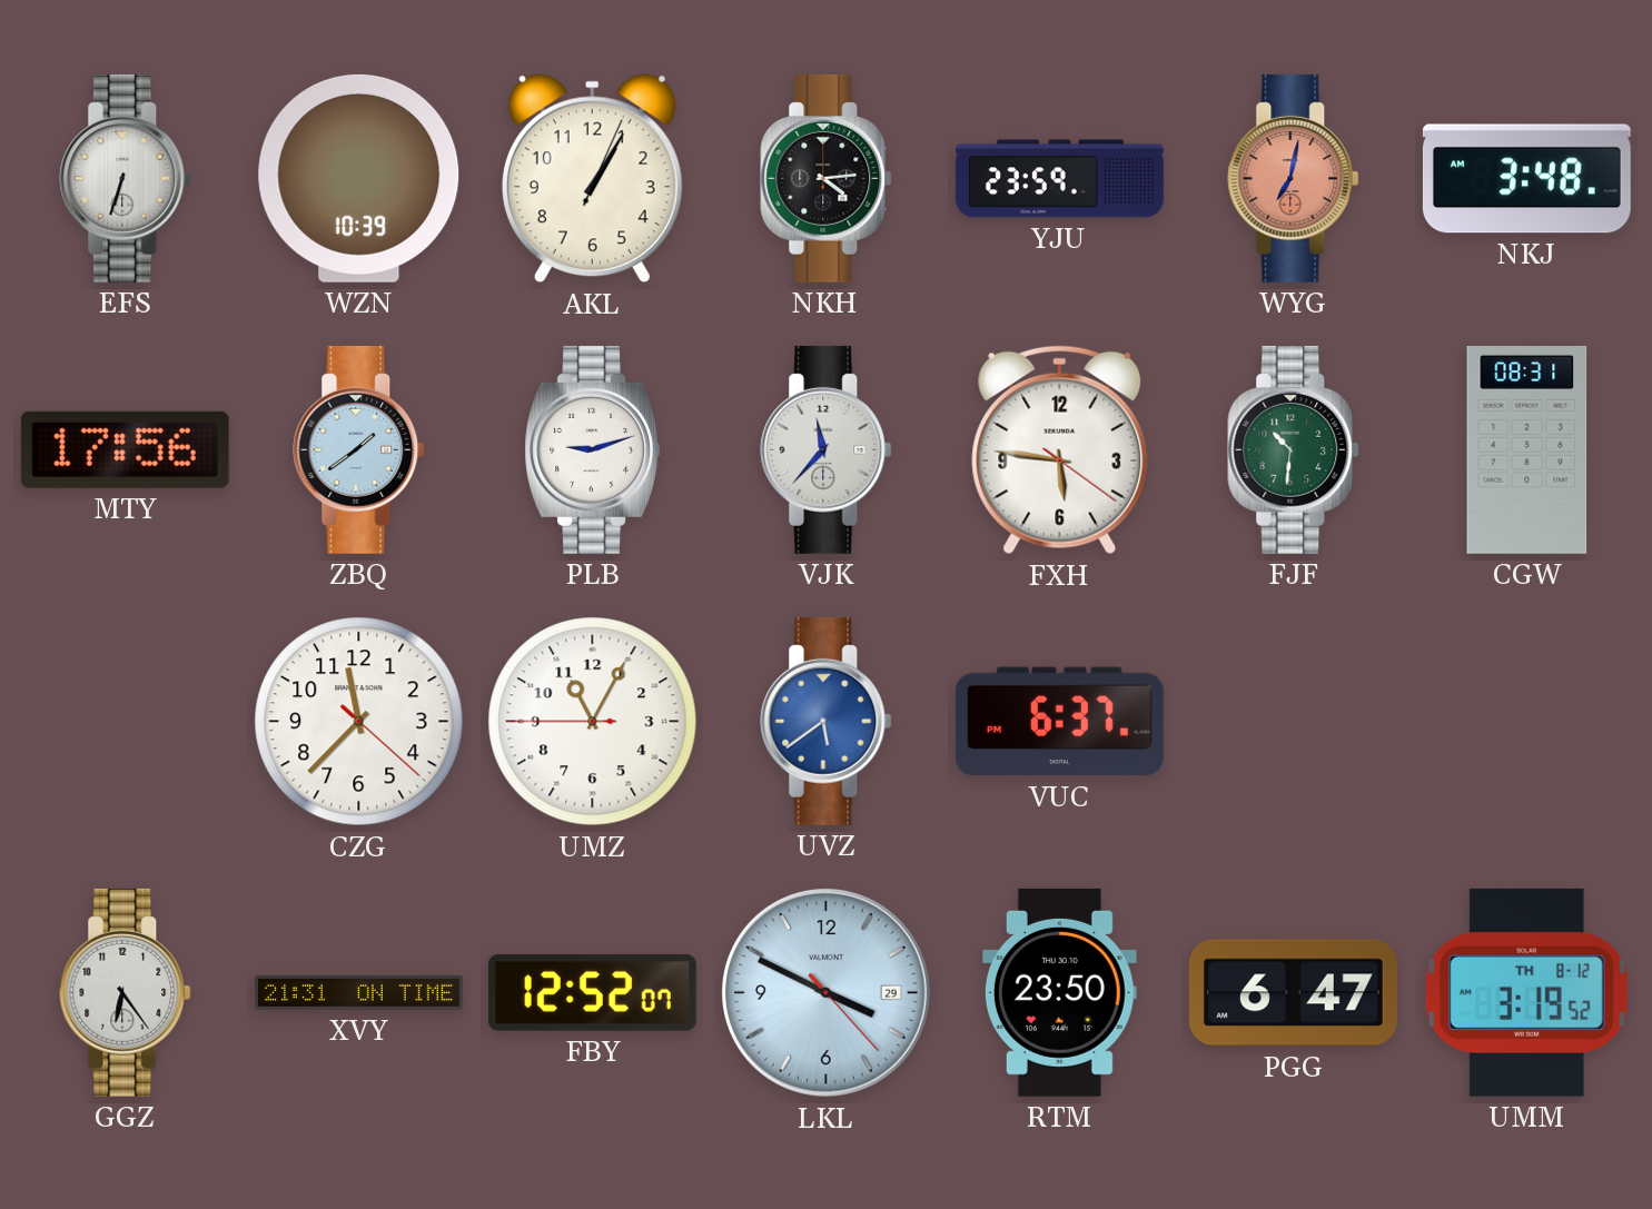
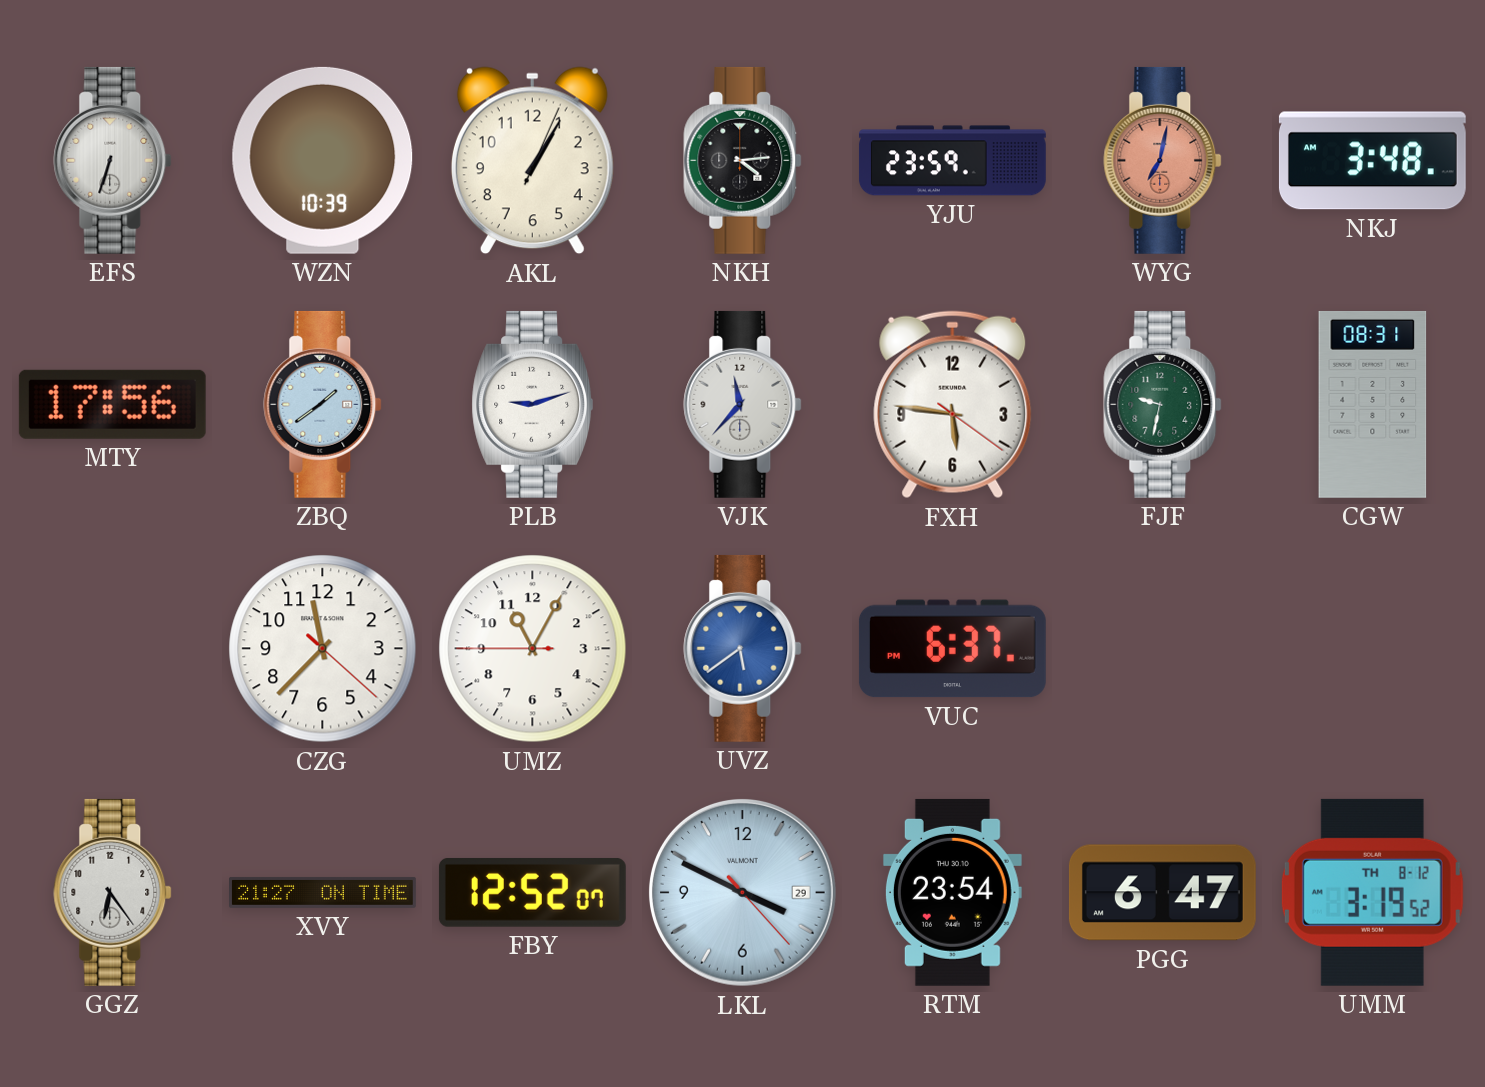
FJF: 10:31 -> 9:32
XVY: 21:31 -> 21:27
RTM: 23:50 -> 23:54
